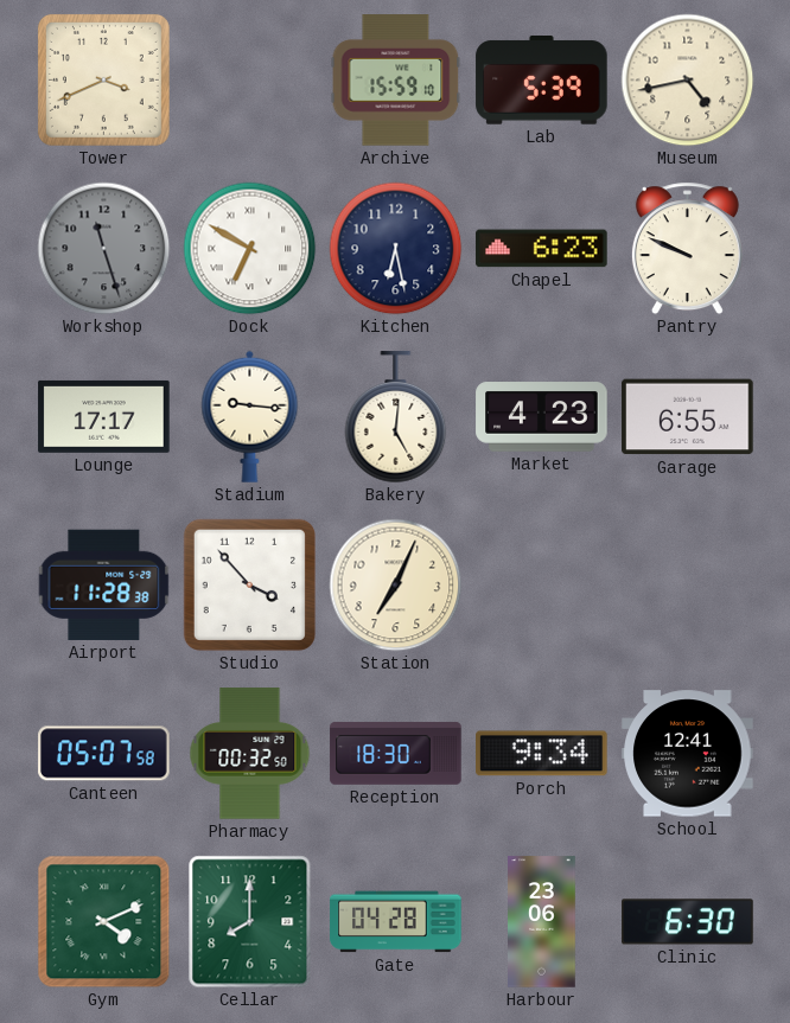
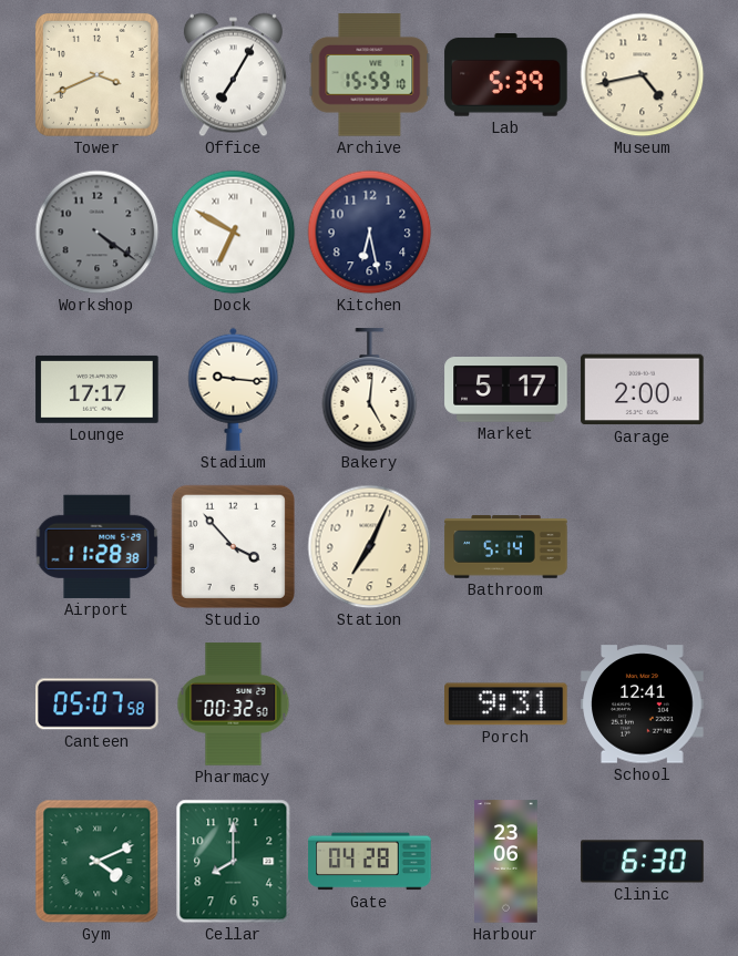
Office: none -> 7:05
Workshop: 11:27 -> 4:21
Chapel: 6:23 -> none
Pantry: 9:49 -> none
Market: 4:23 -> 5:17
Garage: 6:55 -> 2:00
Bathroom: none -> 5:14
Reception: 18:30 -> none
Porch: 9:34 -> 9:31
